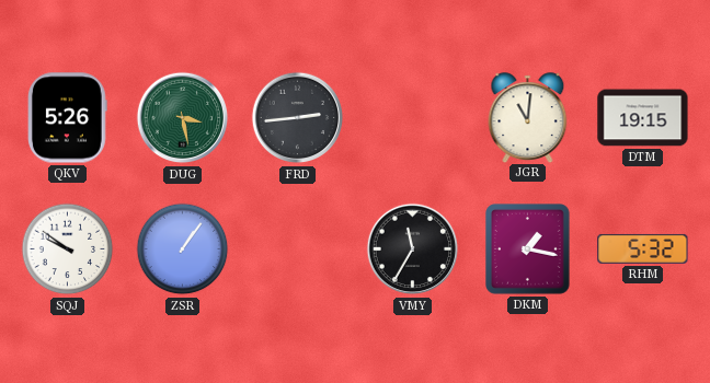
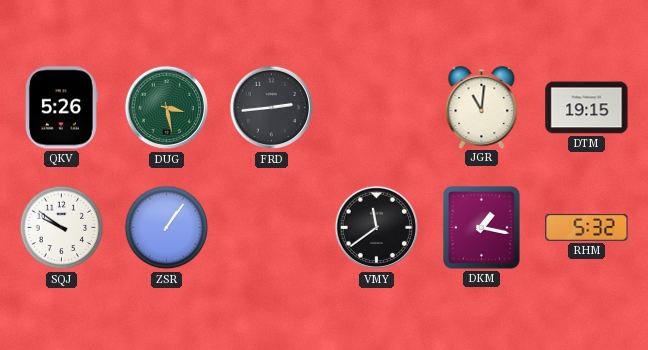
VMY: 11:35 -> 11:39
